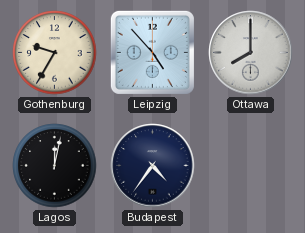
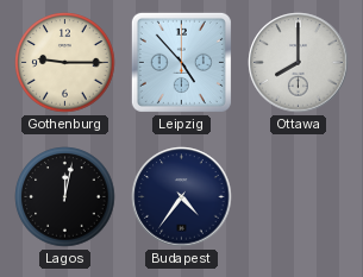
Gothenburg: 9:35 -> 9:15
